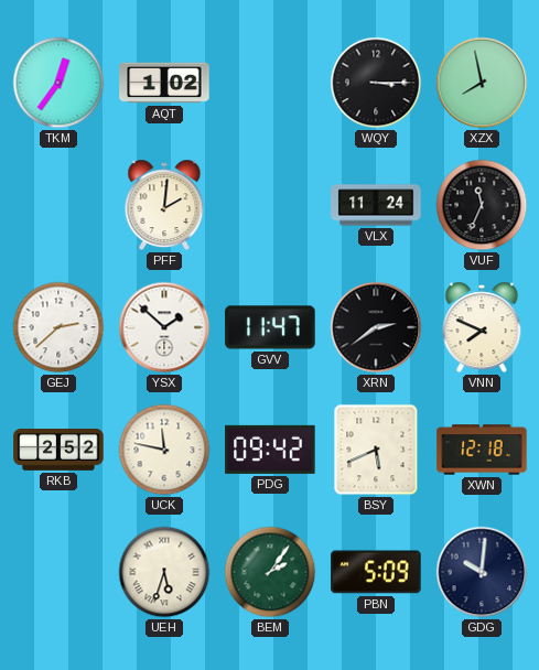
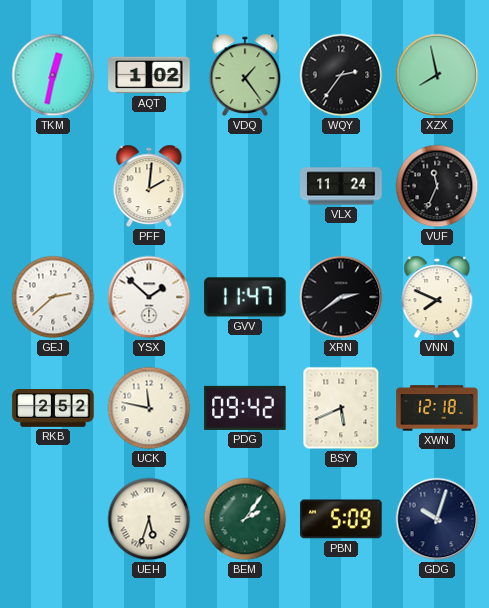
TKM: 12:36 -> 12:32
VDQ: none -> 1:24
WQY: 3:15 -> 2:36
GDG: 10:01 -> 10:03
